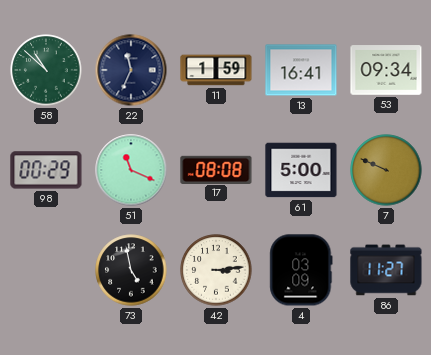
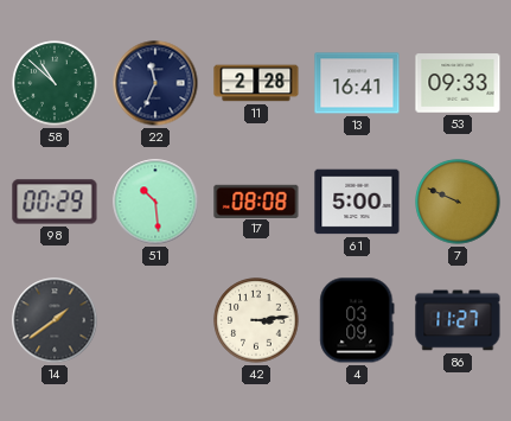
11: 1:59 -> 2:28
53: 09:34 -> 09:33
51: 11:19 -> 10:29
14: none -> 1:39
73: 4:58 -> none
